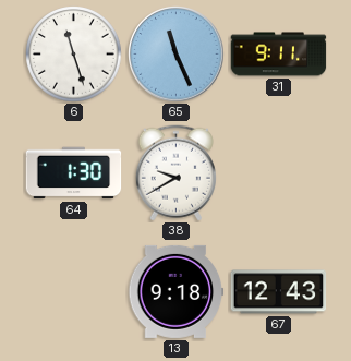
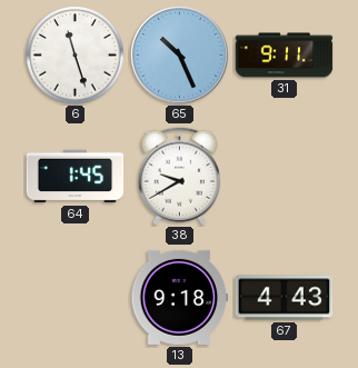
65: 11:26 -> 10:26
64: 1:30 -> 1:45
67: 12:43 -> 4:43
